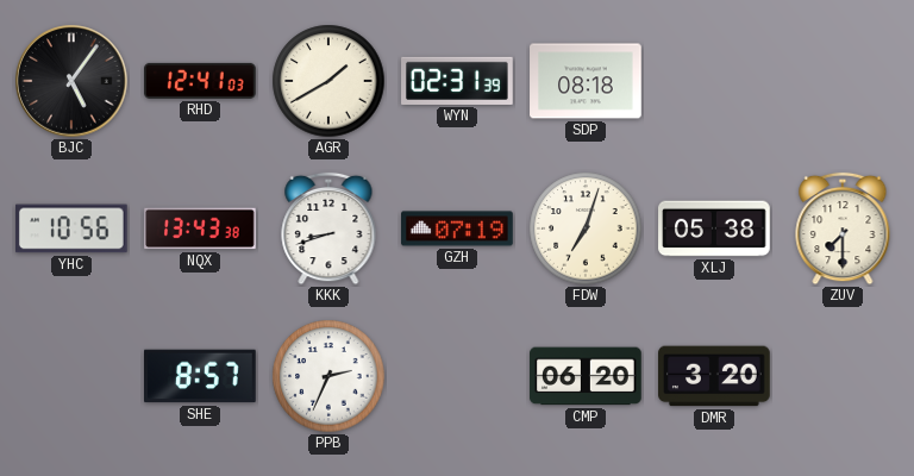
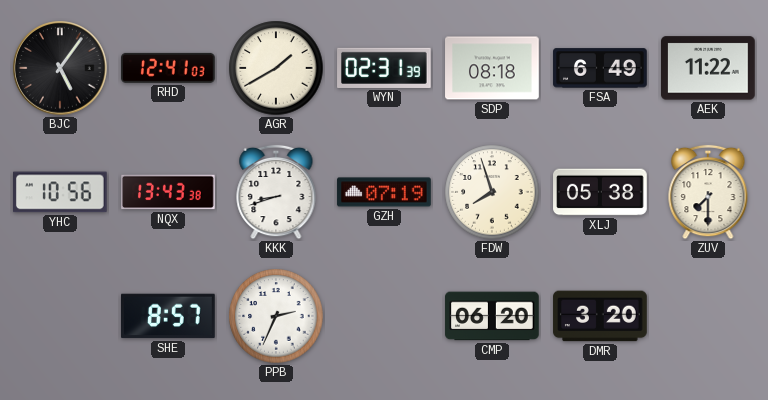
FSA: none -> 6:49
AEK: none -> 11:22
FDW: 7:03 -> 7:57
